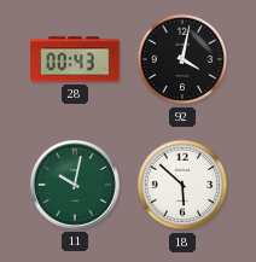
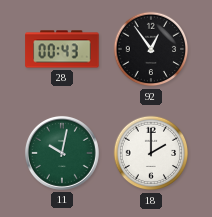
92: 4:02 -> 12:54
18: 5:52 -> 2:00
